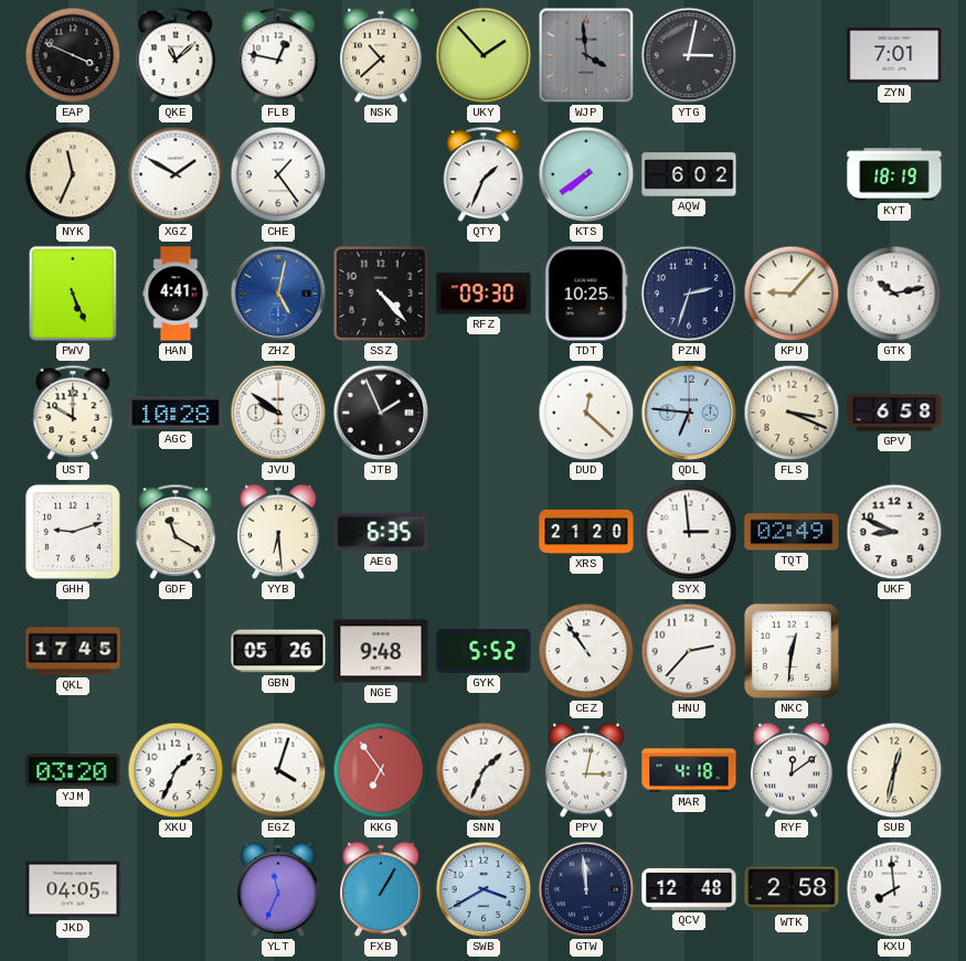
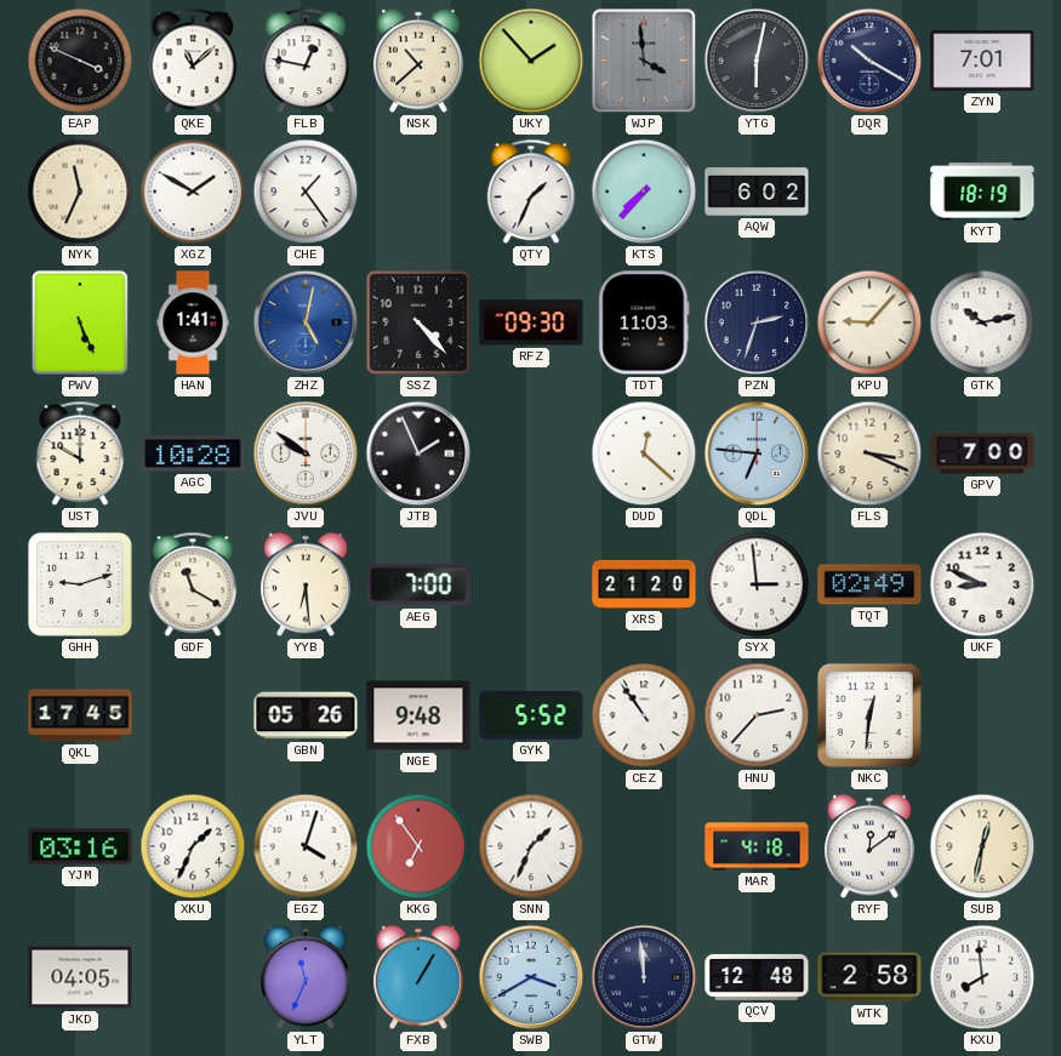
YTG: 3:02 -> 6:02
DQR: none -> 10:20
KTS: 7:39 -> 7:37
HAN: 4:41 -> 1:41
TDT: 10:25 -> 11:03
GPV: 6:58 -> 7:00
AEG: 6:35 -> 7:00
YJM: 03:20 -> 03:16
PPV: 3:02 -> none
